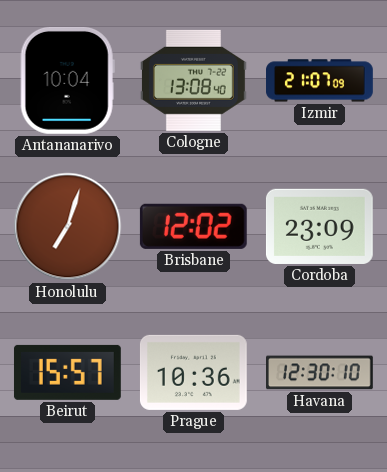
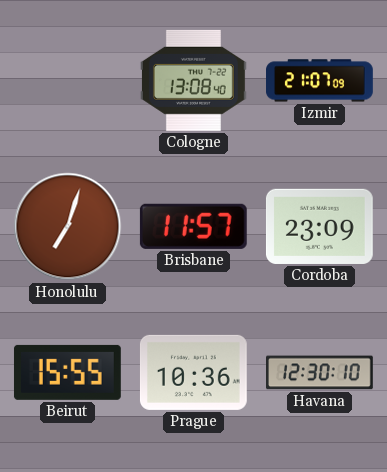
Antananarivo: 10:04 -> none
Brisbane: 12:02 -> 11:57
Beirut: 15:57 -> 15:55
